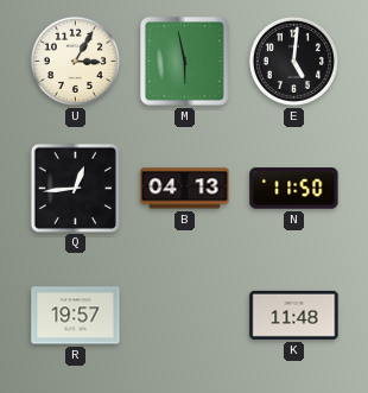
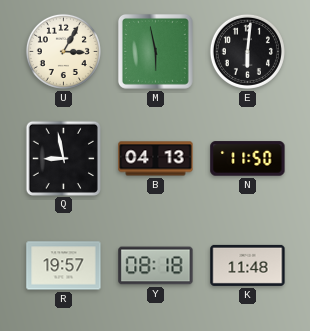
E: 5:01 -> 6:01
Q: 12:44 -> 8:58
Y: none -> 08:18
